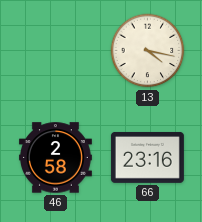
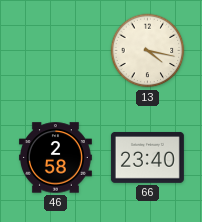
66: 23:16 -> 23:40
